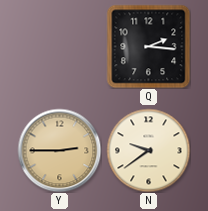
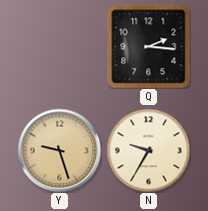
Y: 2:45 -> 9:27
N: 9:39 -> 9:35
